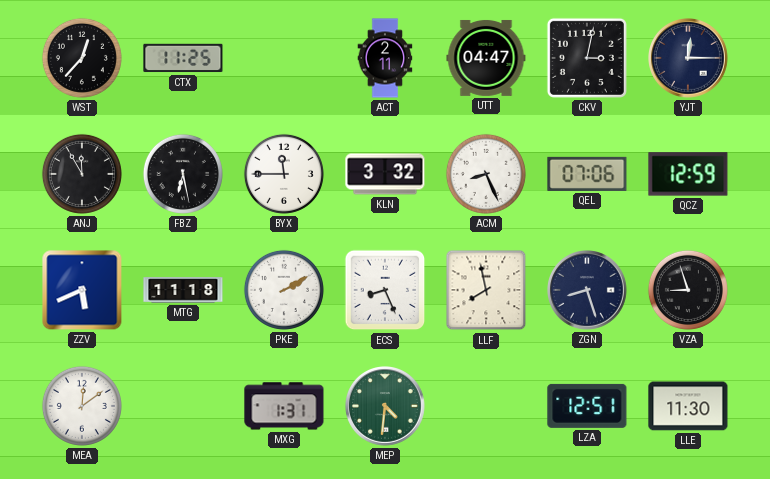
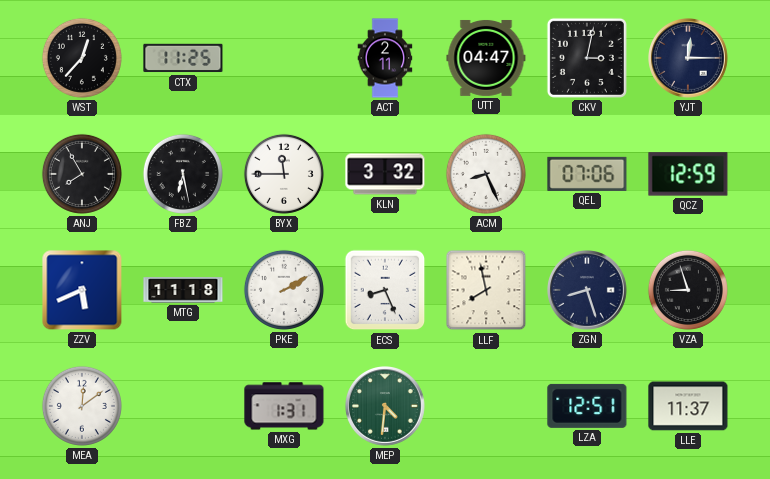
ANJ: 11:55 -> 7:55
LLE: 11:30 -> 11:37
